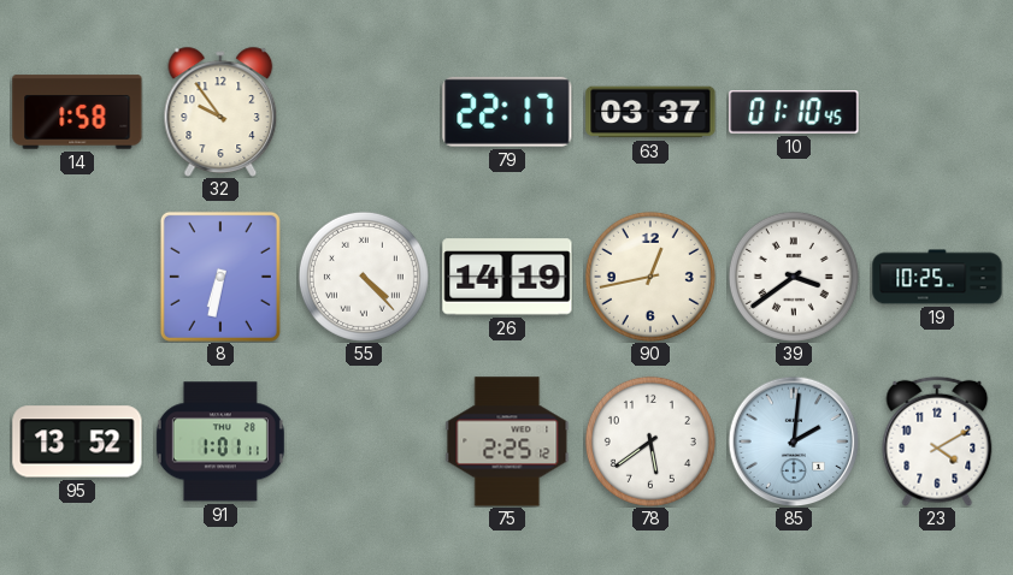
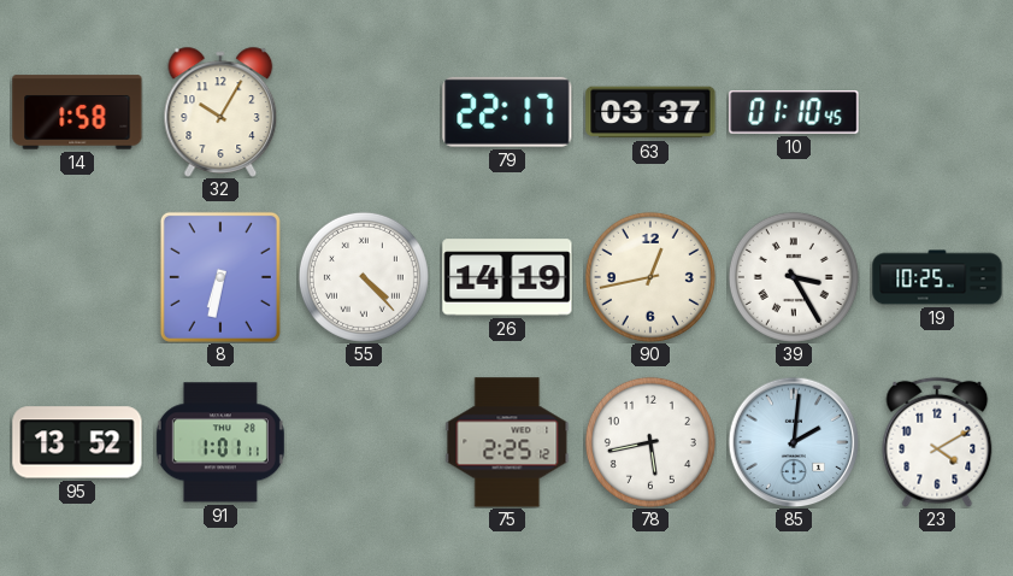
32: 9:54 -> 10:05
39: 3:39 -> 3:25
78: 5:39 -> 5:43
